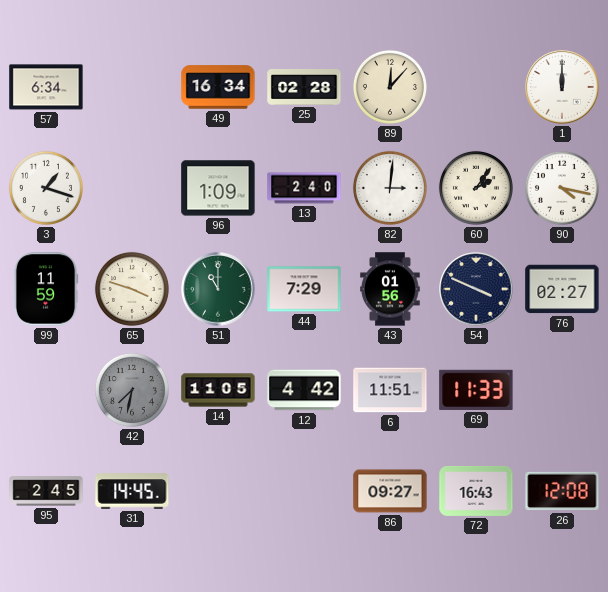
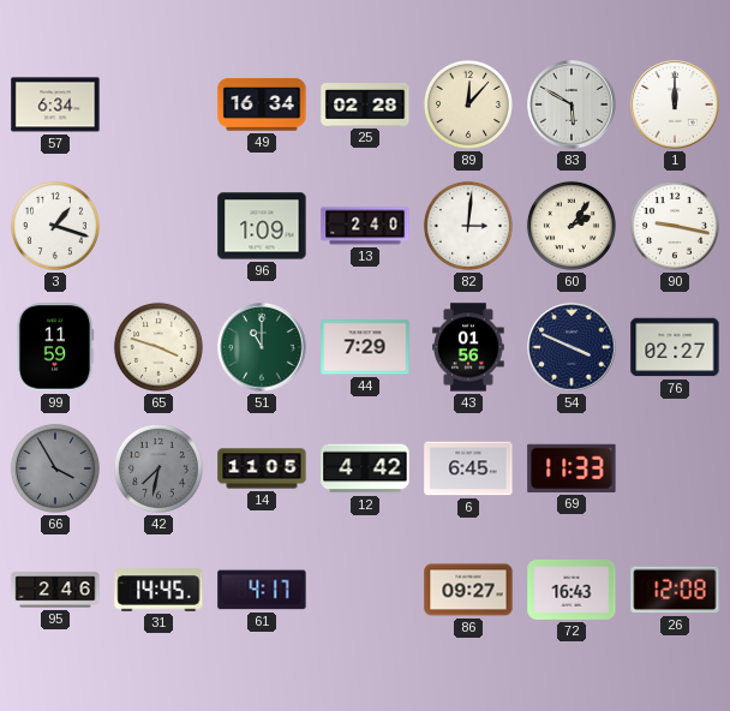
83: none -> 5:50
90: 4:17 -> 9:17
66: none -> 3:55
6: 11:51 -> 6:45
95: 2:45 -> 2:46
61: none -> 4:17
